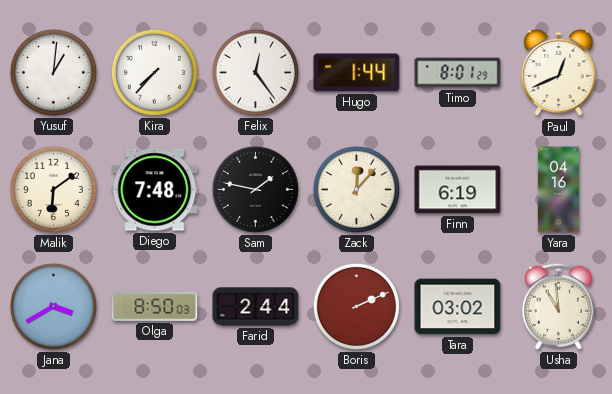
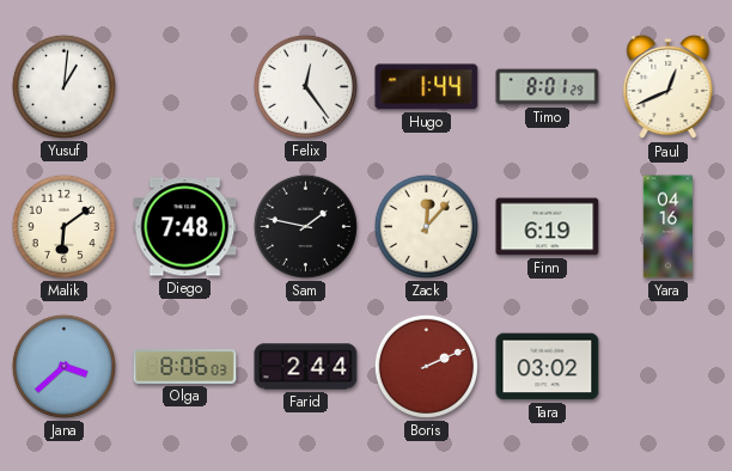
Kira: 7:37 -> none
Jana: 3:40 -> 3:38
Olga: 8:50 -> 8:06
Usha: 10:59 -> none
